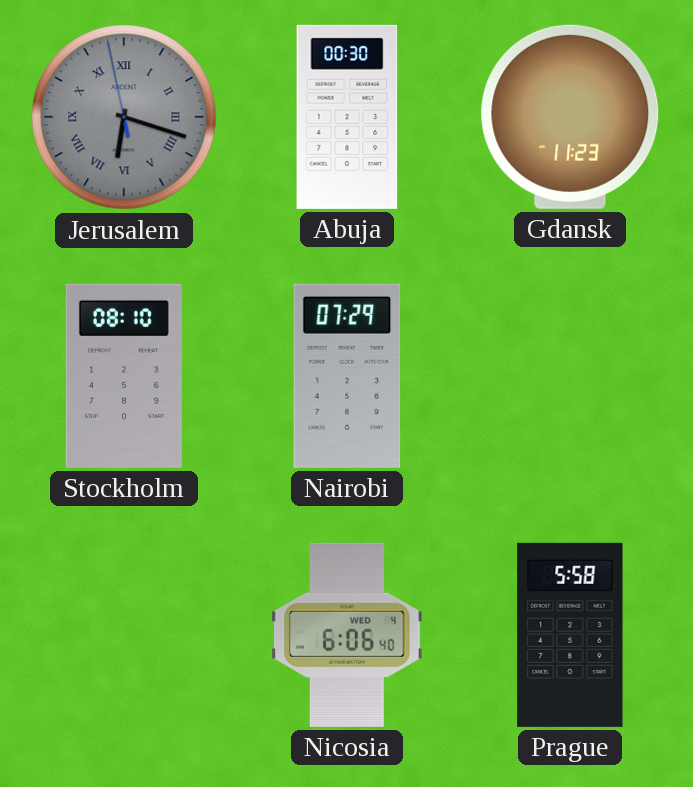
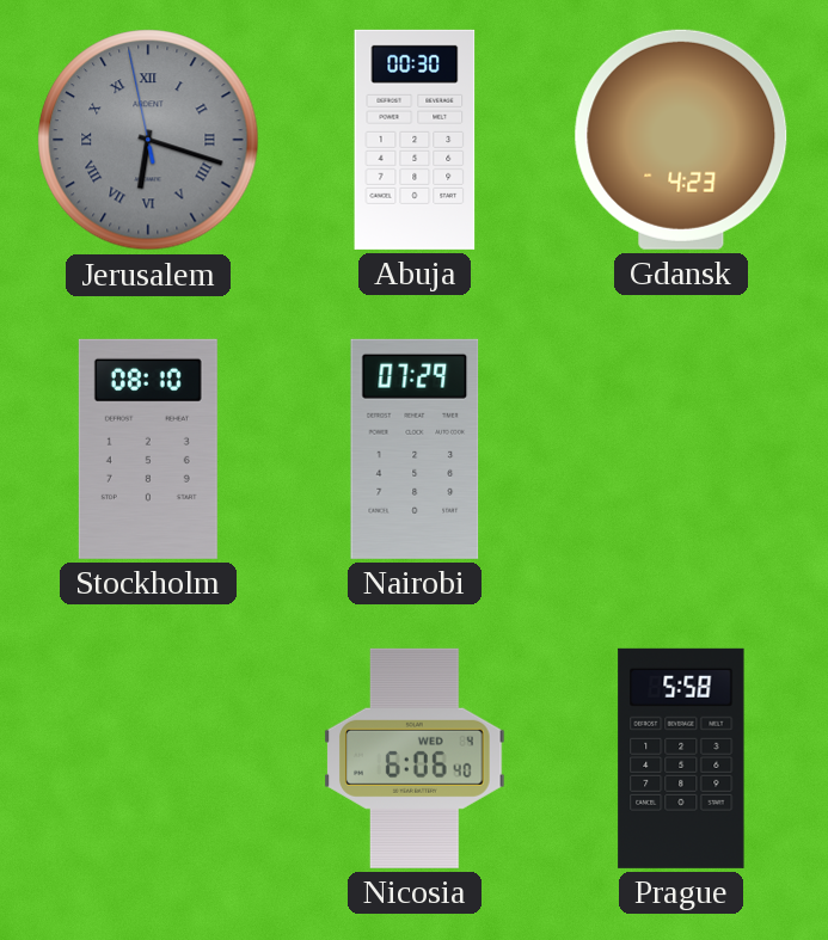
Gdansk: 11:23 -> 4:23
